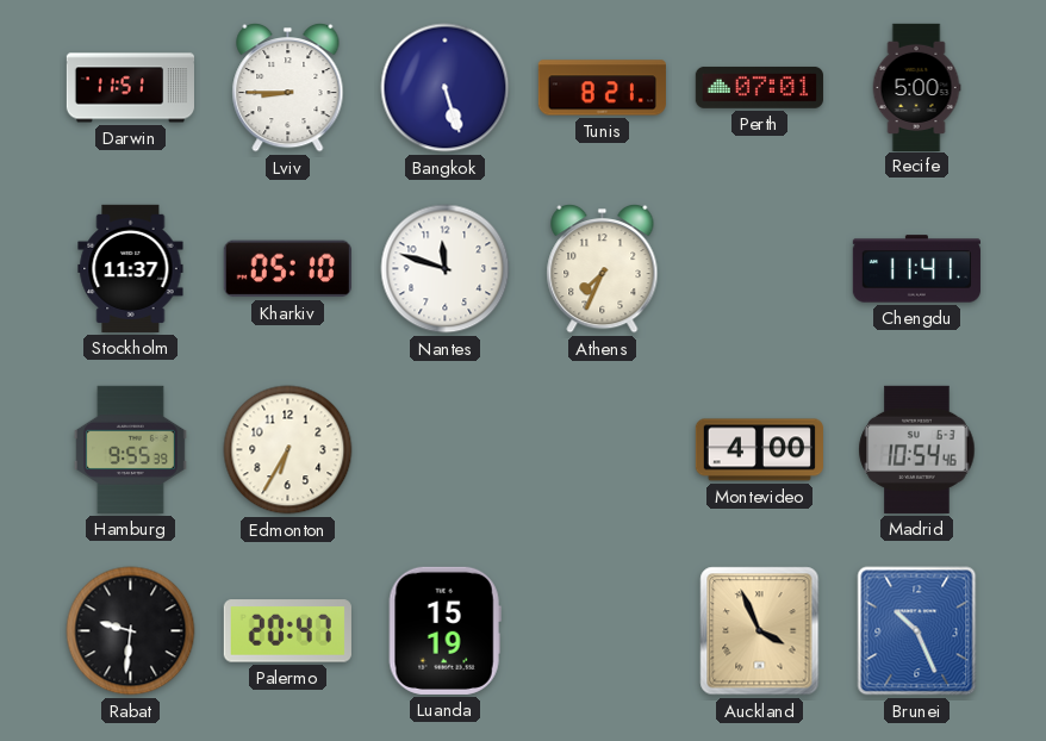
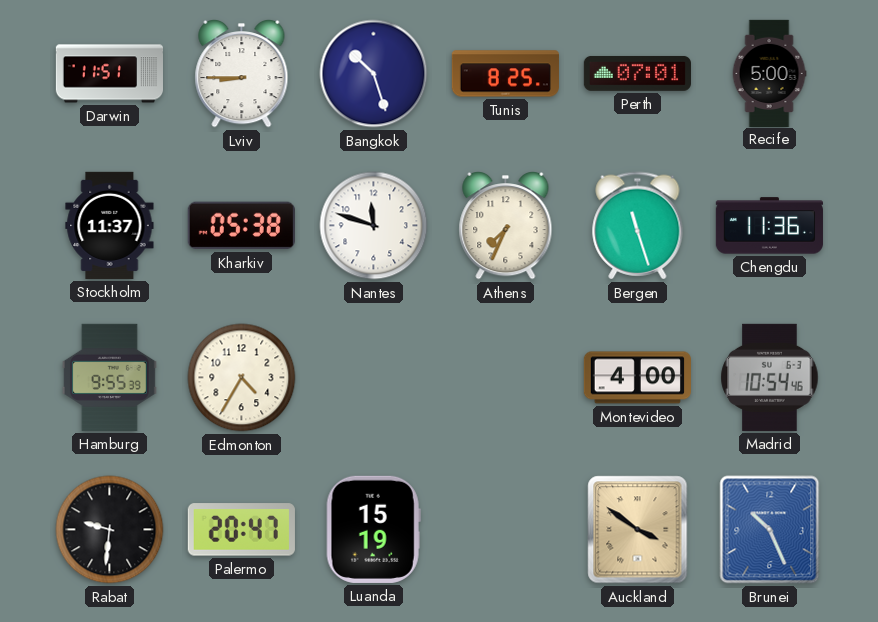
Bangkok: 5:27 -> 10:27
Tunis: 8:21 -> 8:25
Kharkiv: 05:10 -> 05:38
Bergen: none -> 11:27
Chengdu: 11:41 -> 11:36
Edmonton: 6:35 -> 4:35
Auckland: 3:56 -> 3:51
